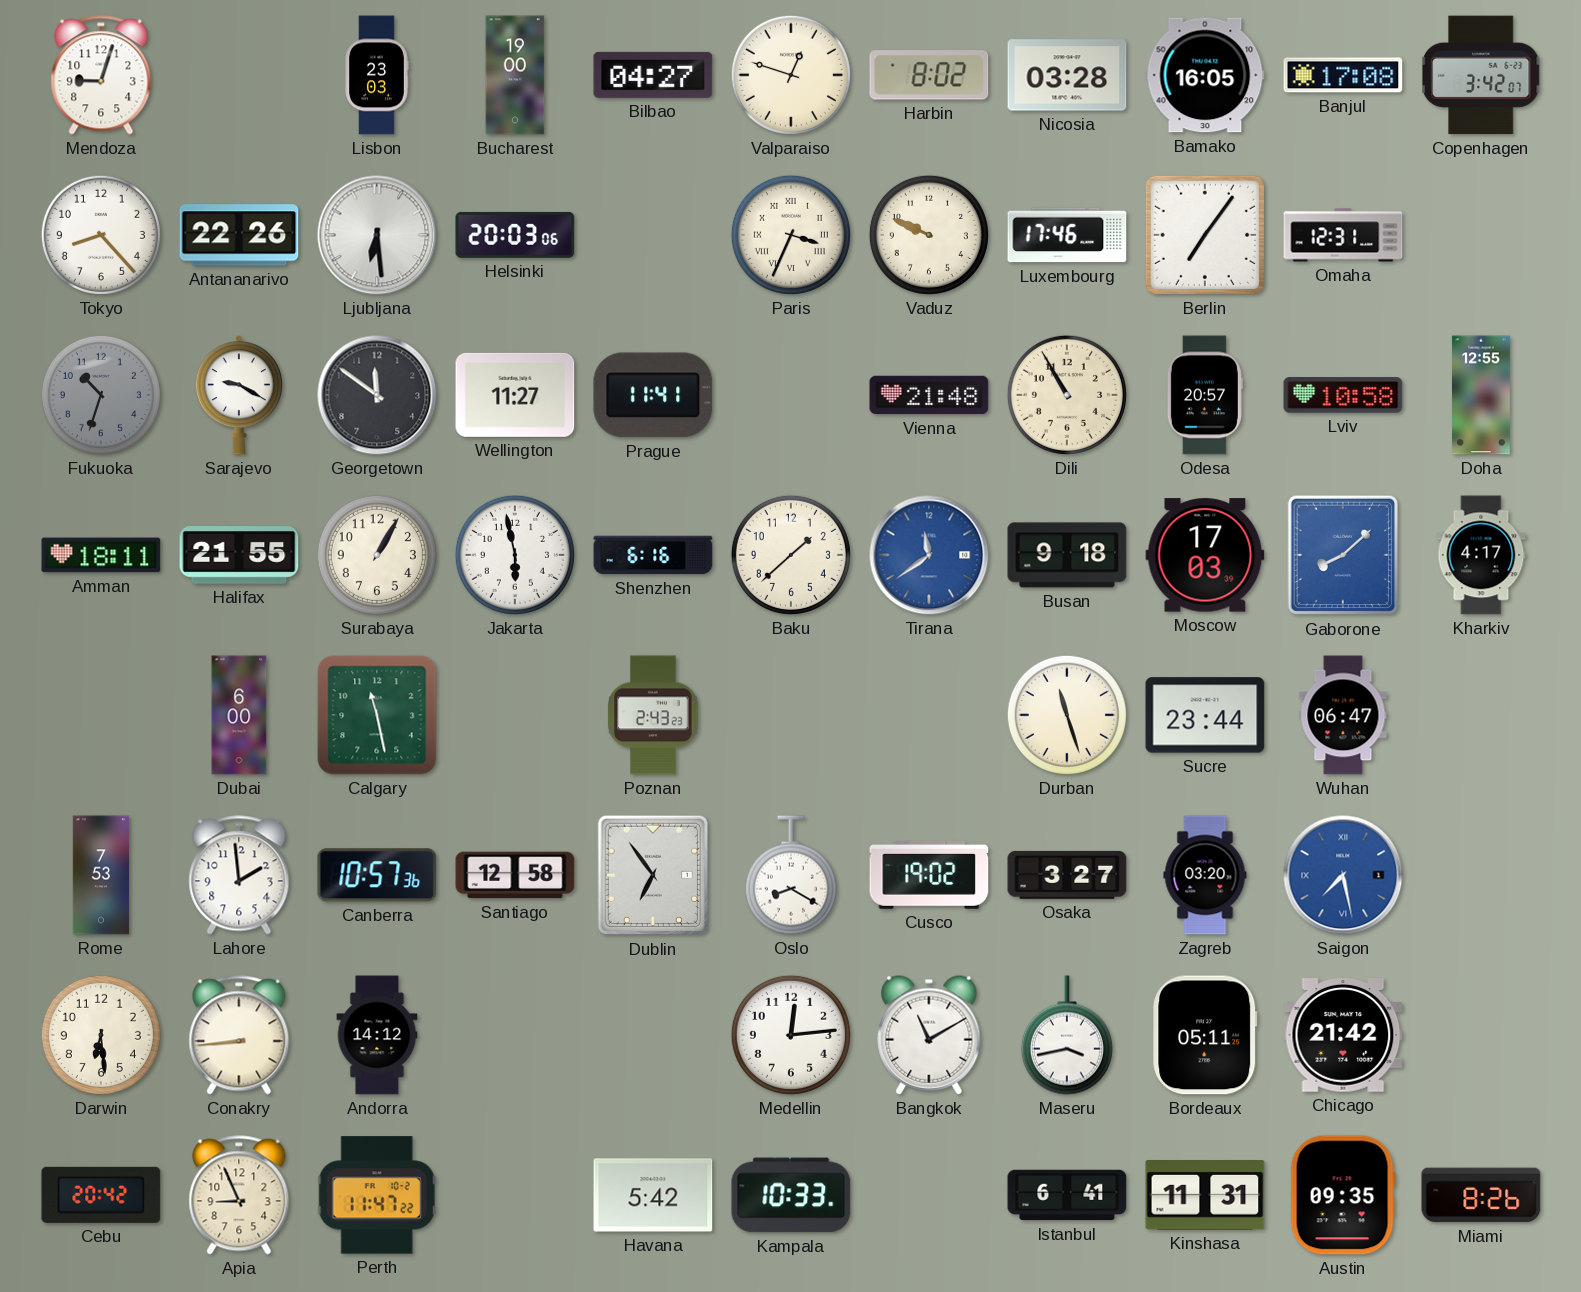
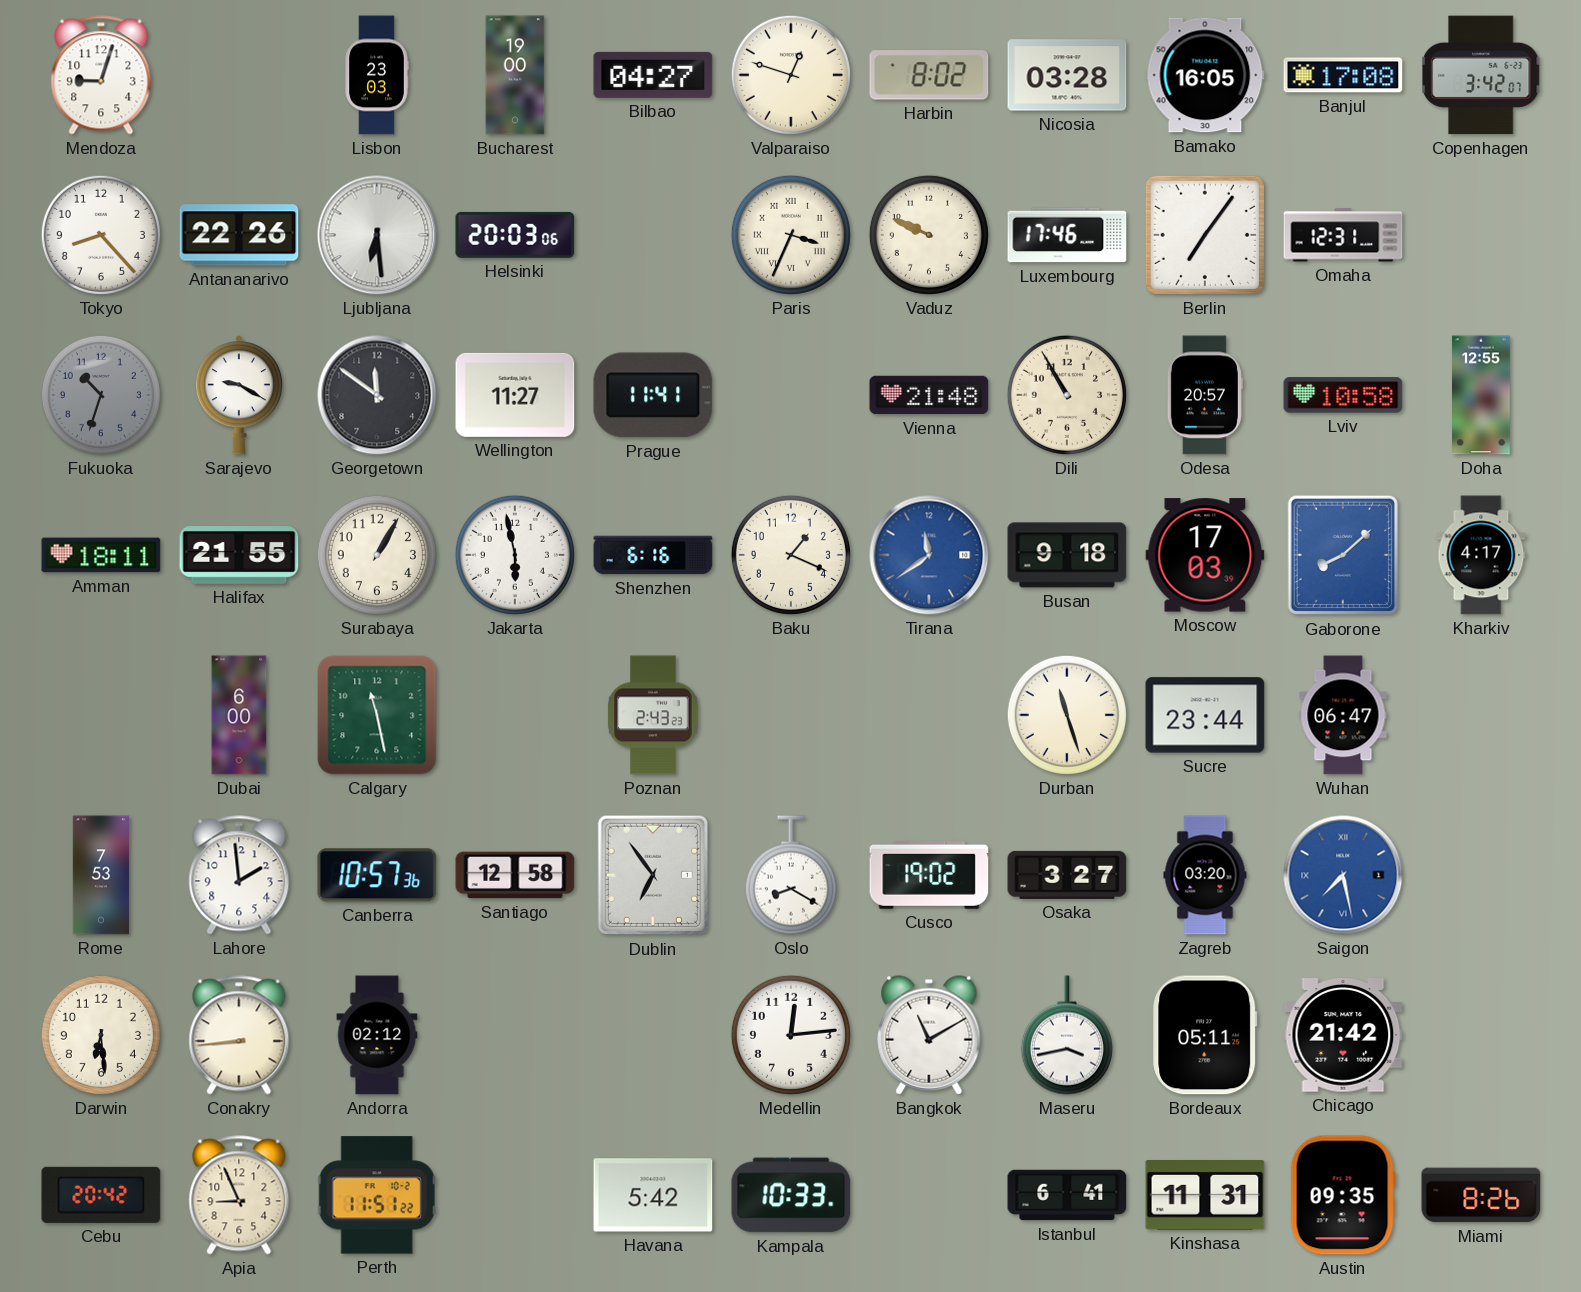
Baku: 1:38 -> 1:19
Andorra: 14:12 -> 02:12
Perth: 11:47 -> 11:51
